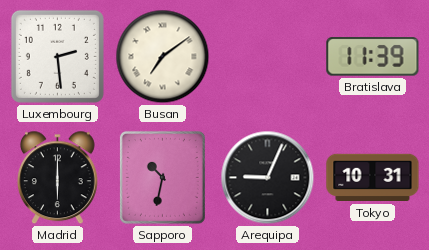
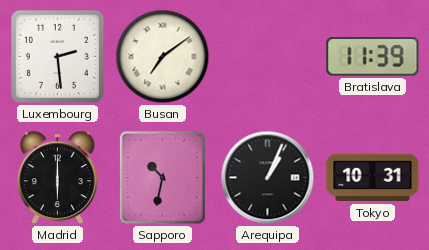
Arequipa: 9:04 -> 1:04
